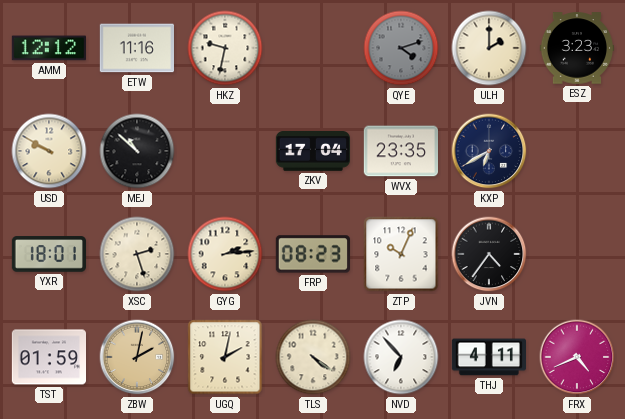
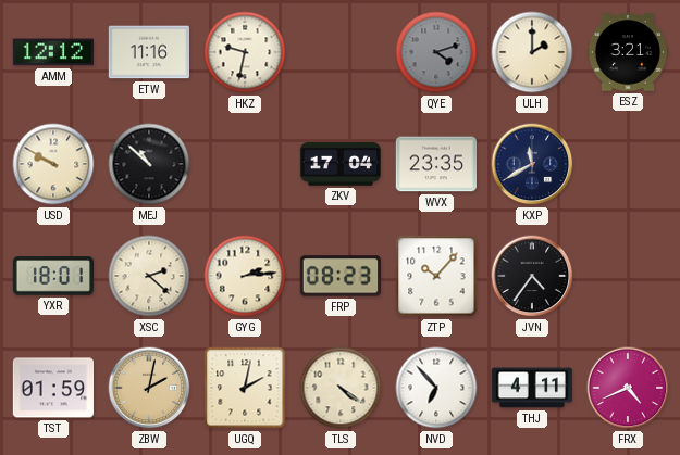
ESZ: 3:23 -> 3:21
KXP: 6:40 -> 11:40
XSC: 2:27 -> 2:22
ZTP: 10:04 -> 10:07
